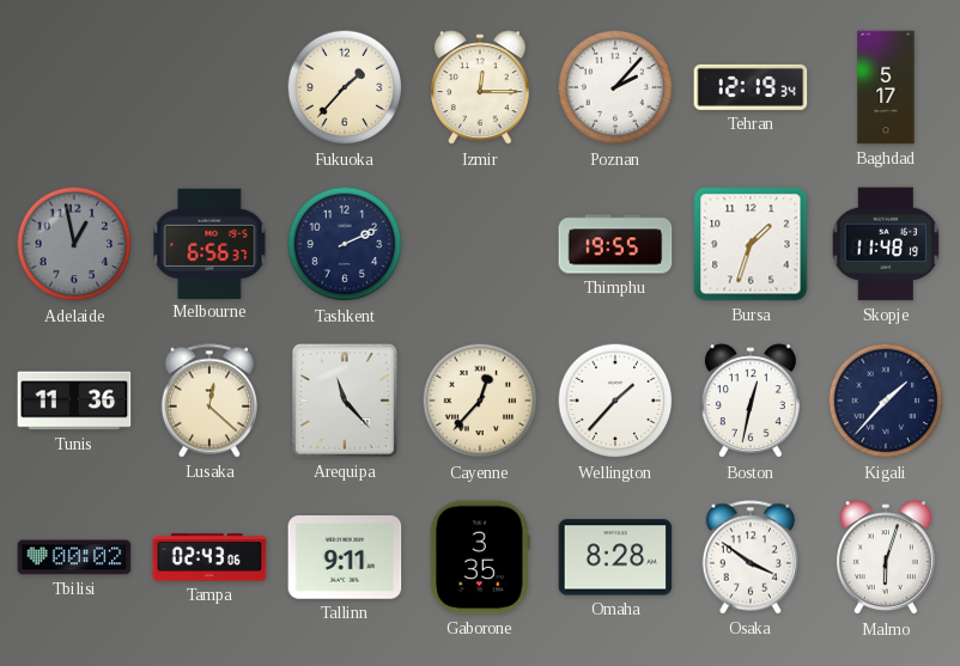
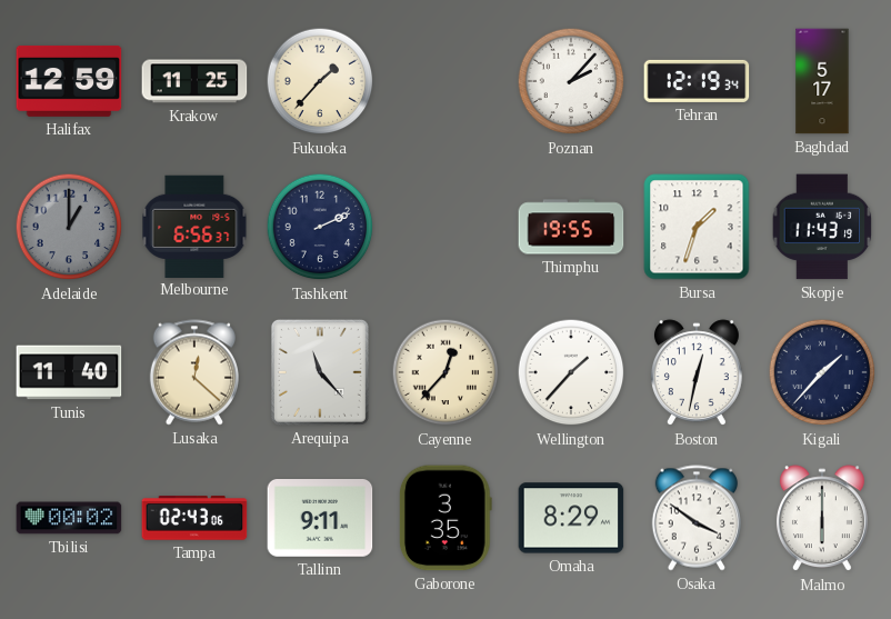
Halifax: none -> 12:59
Krakow: none -> 11:25
Izmir: 12:15 -> none
Adelaide: 12:58 -> 1:00
Skopje: 11:48 -> 11:43
Tunis: 11:36 -> 11:40
Omaha: 8:28 -> 8:29
Malmo: 6:03 -> 6:00
